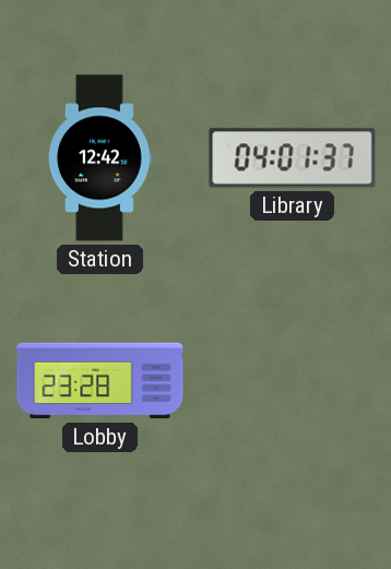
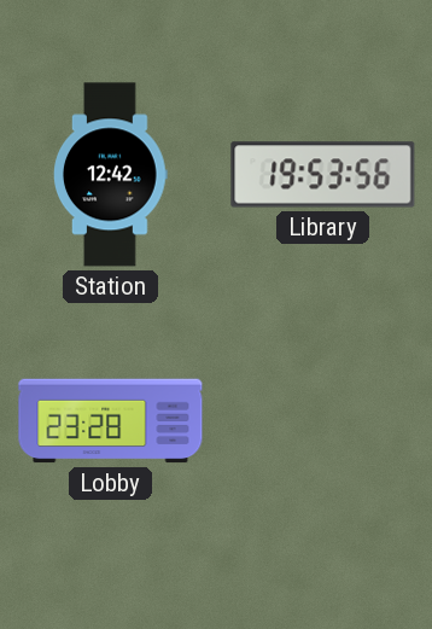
Library: 04:01 -> 19:53
